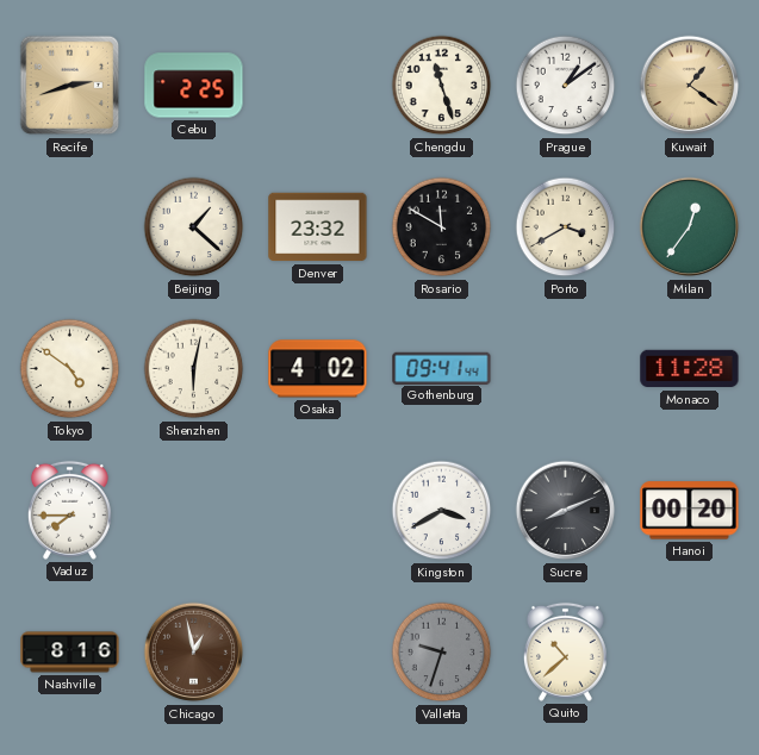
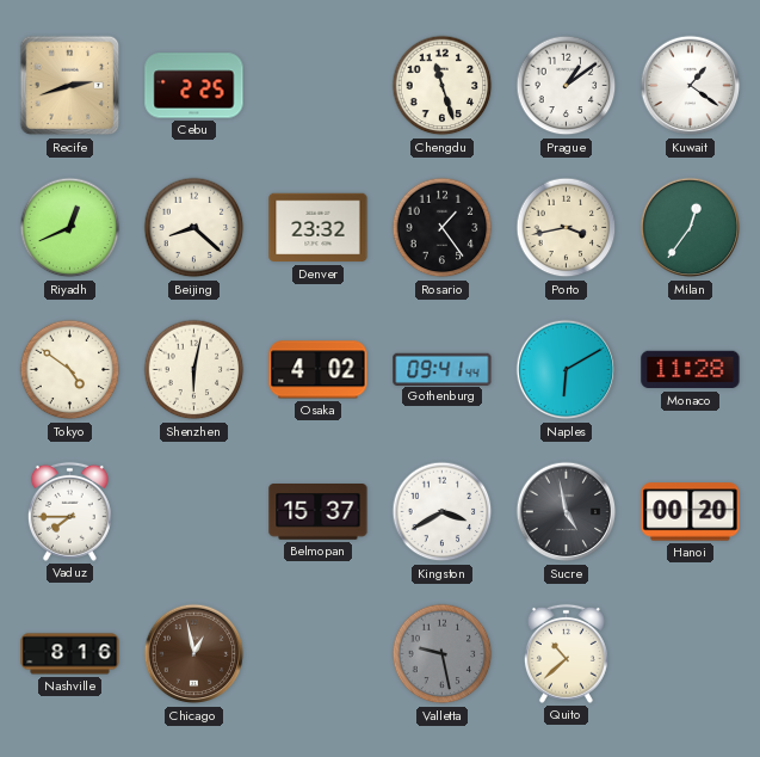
Kuwait dial: champagne -> white
Riyadh: none -> 12:41
Beijing: 1:22 -> 8:22
Rosario: 11:50 -> 1:24
Porto: 3:40 -> 3:43
Naples: none -> 6:10
Belmopan: none -> 15:37
Sucre: 8:11 -> 4:58
Valletta: 9:33 -> 9:28
